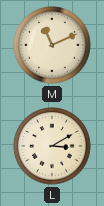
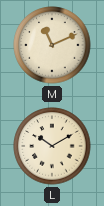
L: 3:10 -> 10:10
